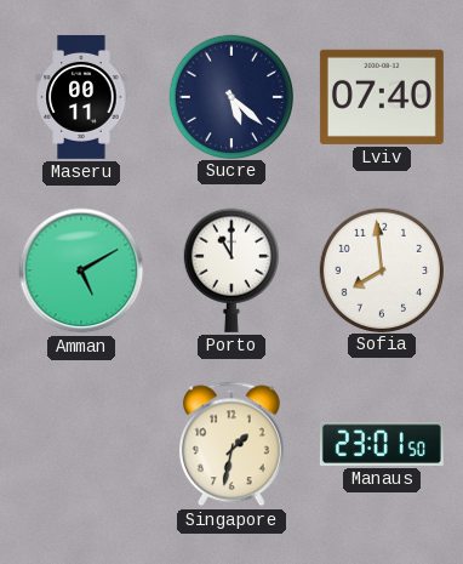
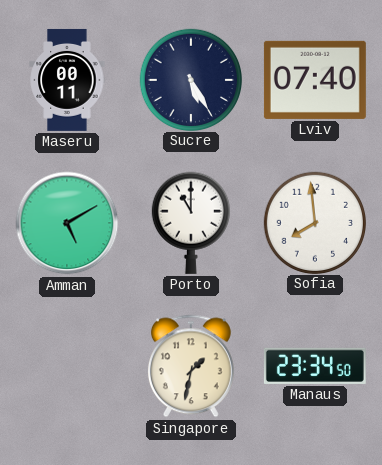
Sucre: 5:22 -> 5:25
Manaus: 23:01 -> 23:34
